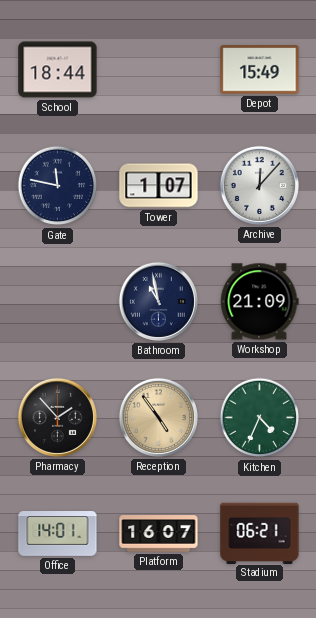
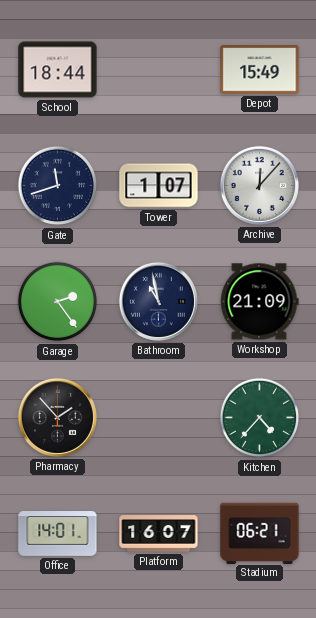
Gate: 11:47 -> 11:42
Garage: none -> 2:24
Reception: 4:54 -> none
Kitchen: 4:34 -> 4:37
